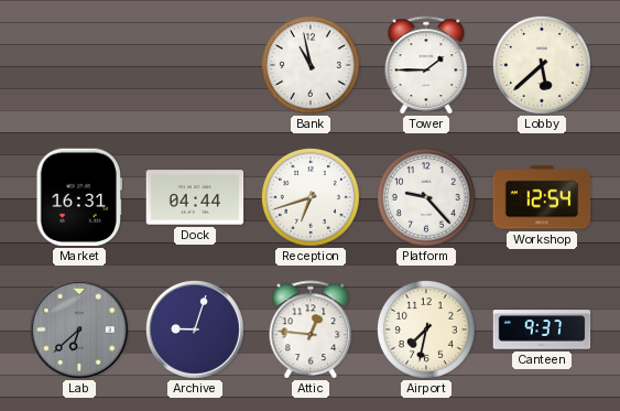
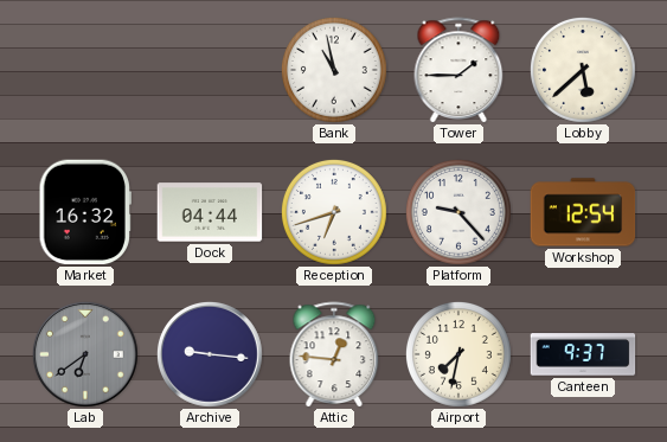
Market: 16:31 -> 16:32
Lab: 6:38 -> 6:39
Archive: 9:03 -> 9:16
